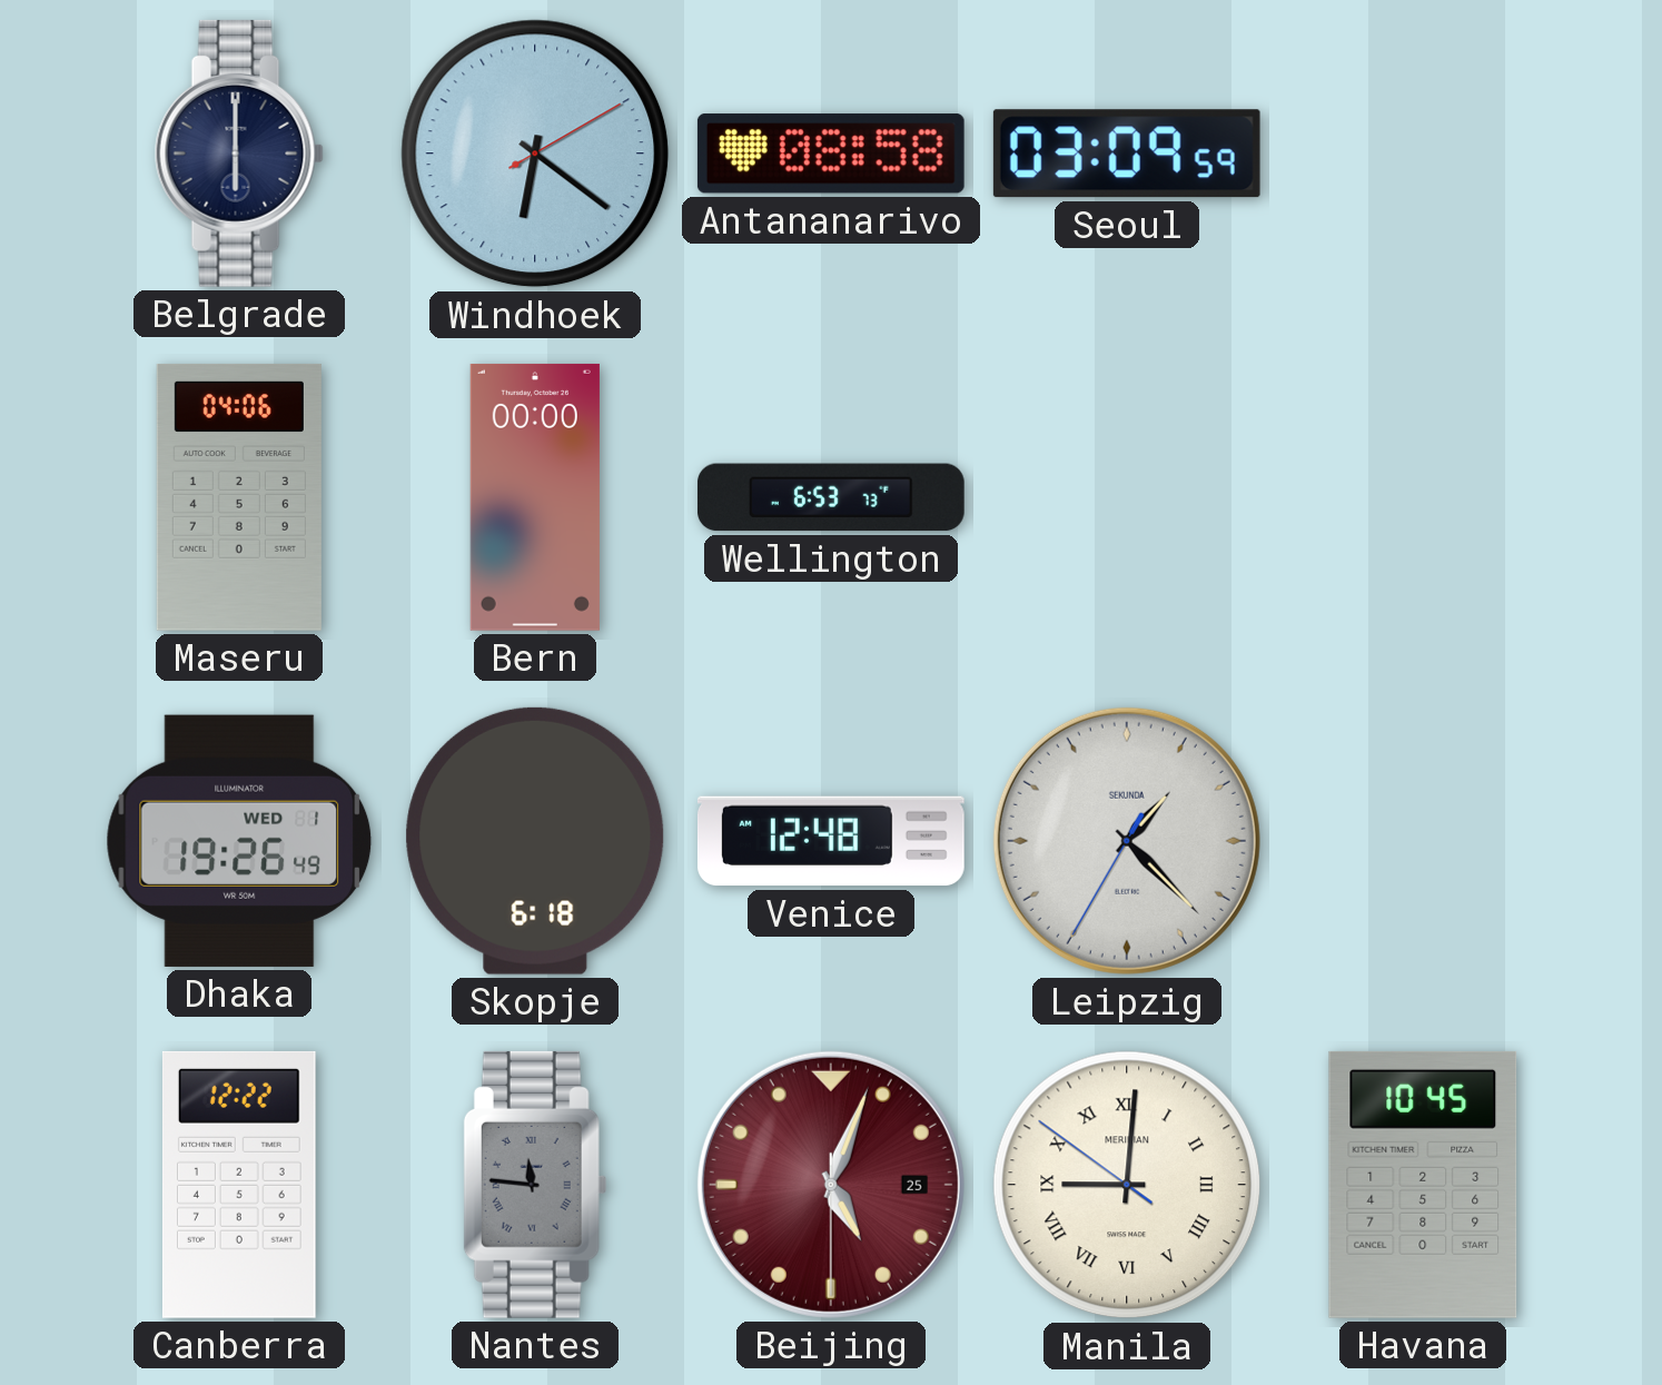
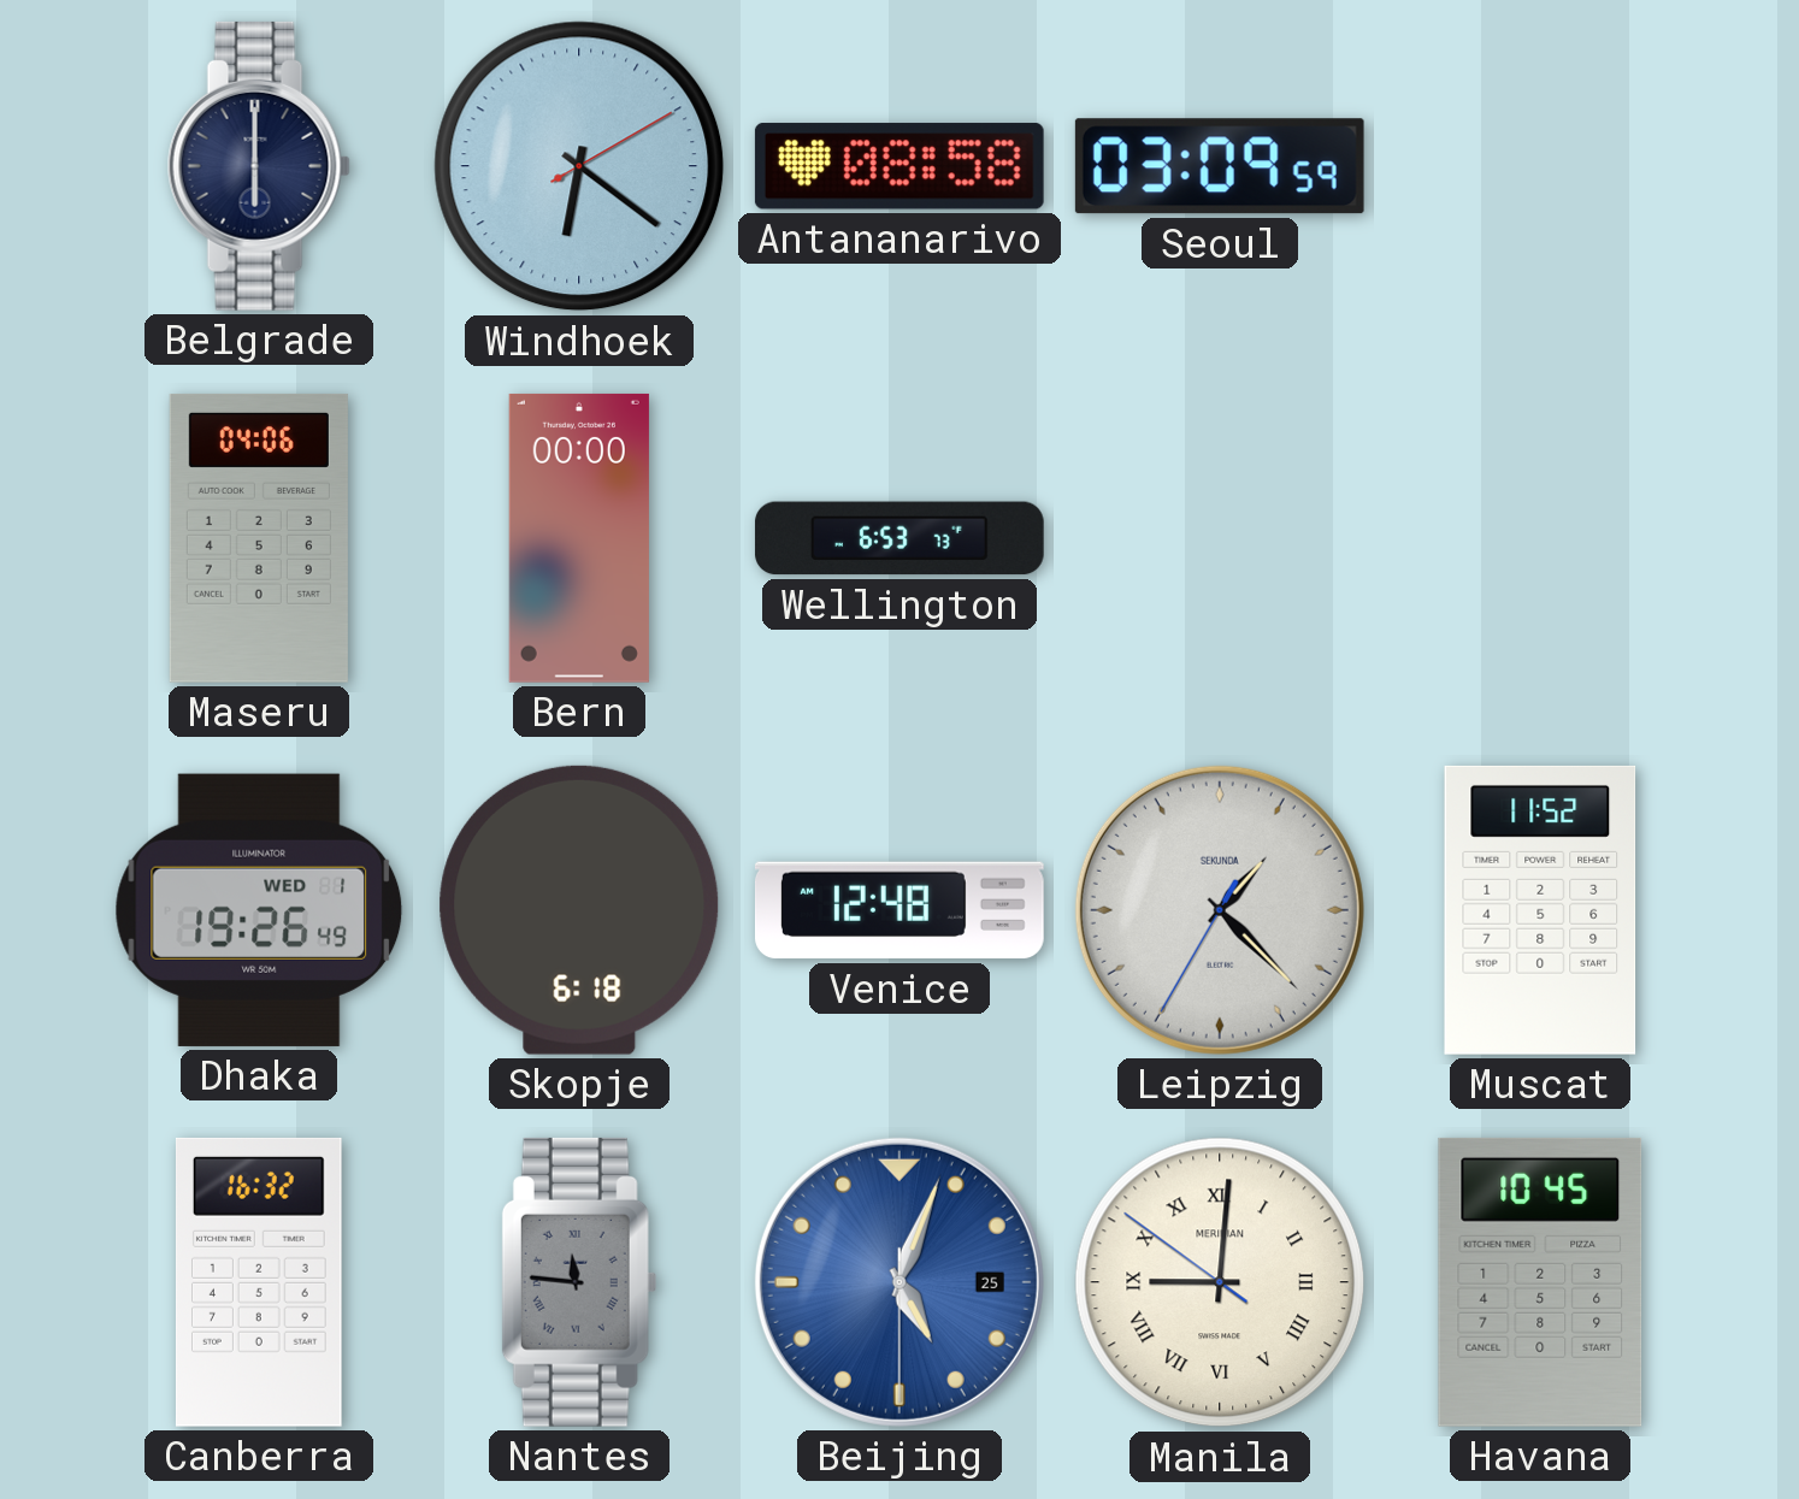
Muscat: none -> 11:52
Canberra: 12:22 -> 16:32
Beijing dial: burgundy -> blue
